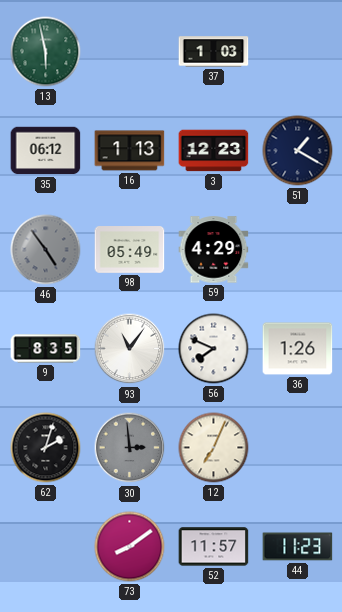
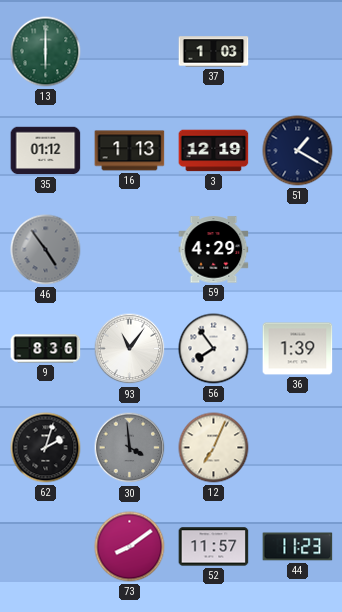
13: 5:58 -> 6:00
35: 06:12 -> 01:12
3: 12:23 -> 12:19
98: 05:49 -> none
9: 8:35 -> 8:36
56: 7:49 -> 7:54
36: 1:26 -> 1:39
30: 2:59 -> 3:59
